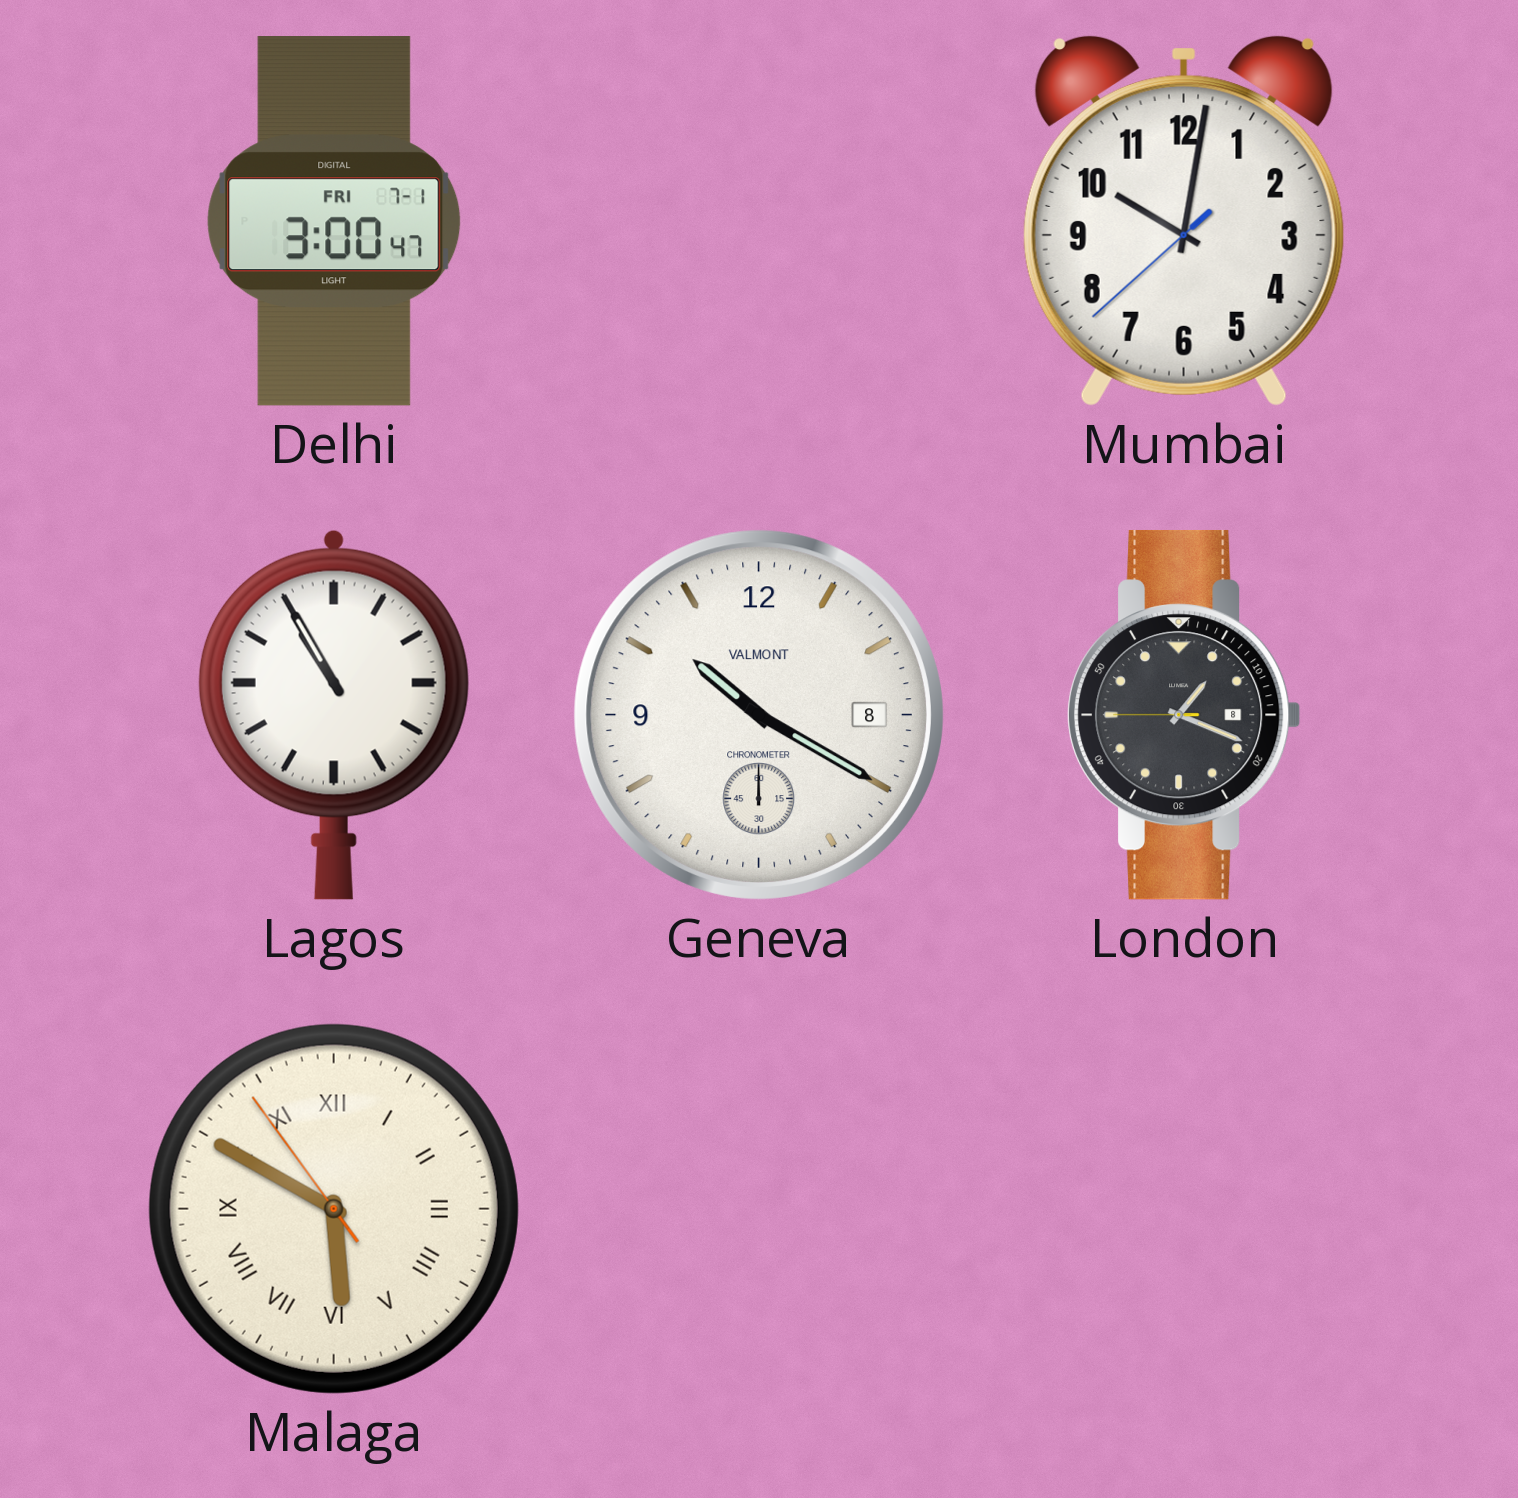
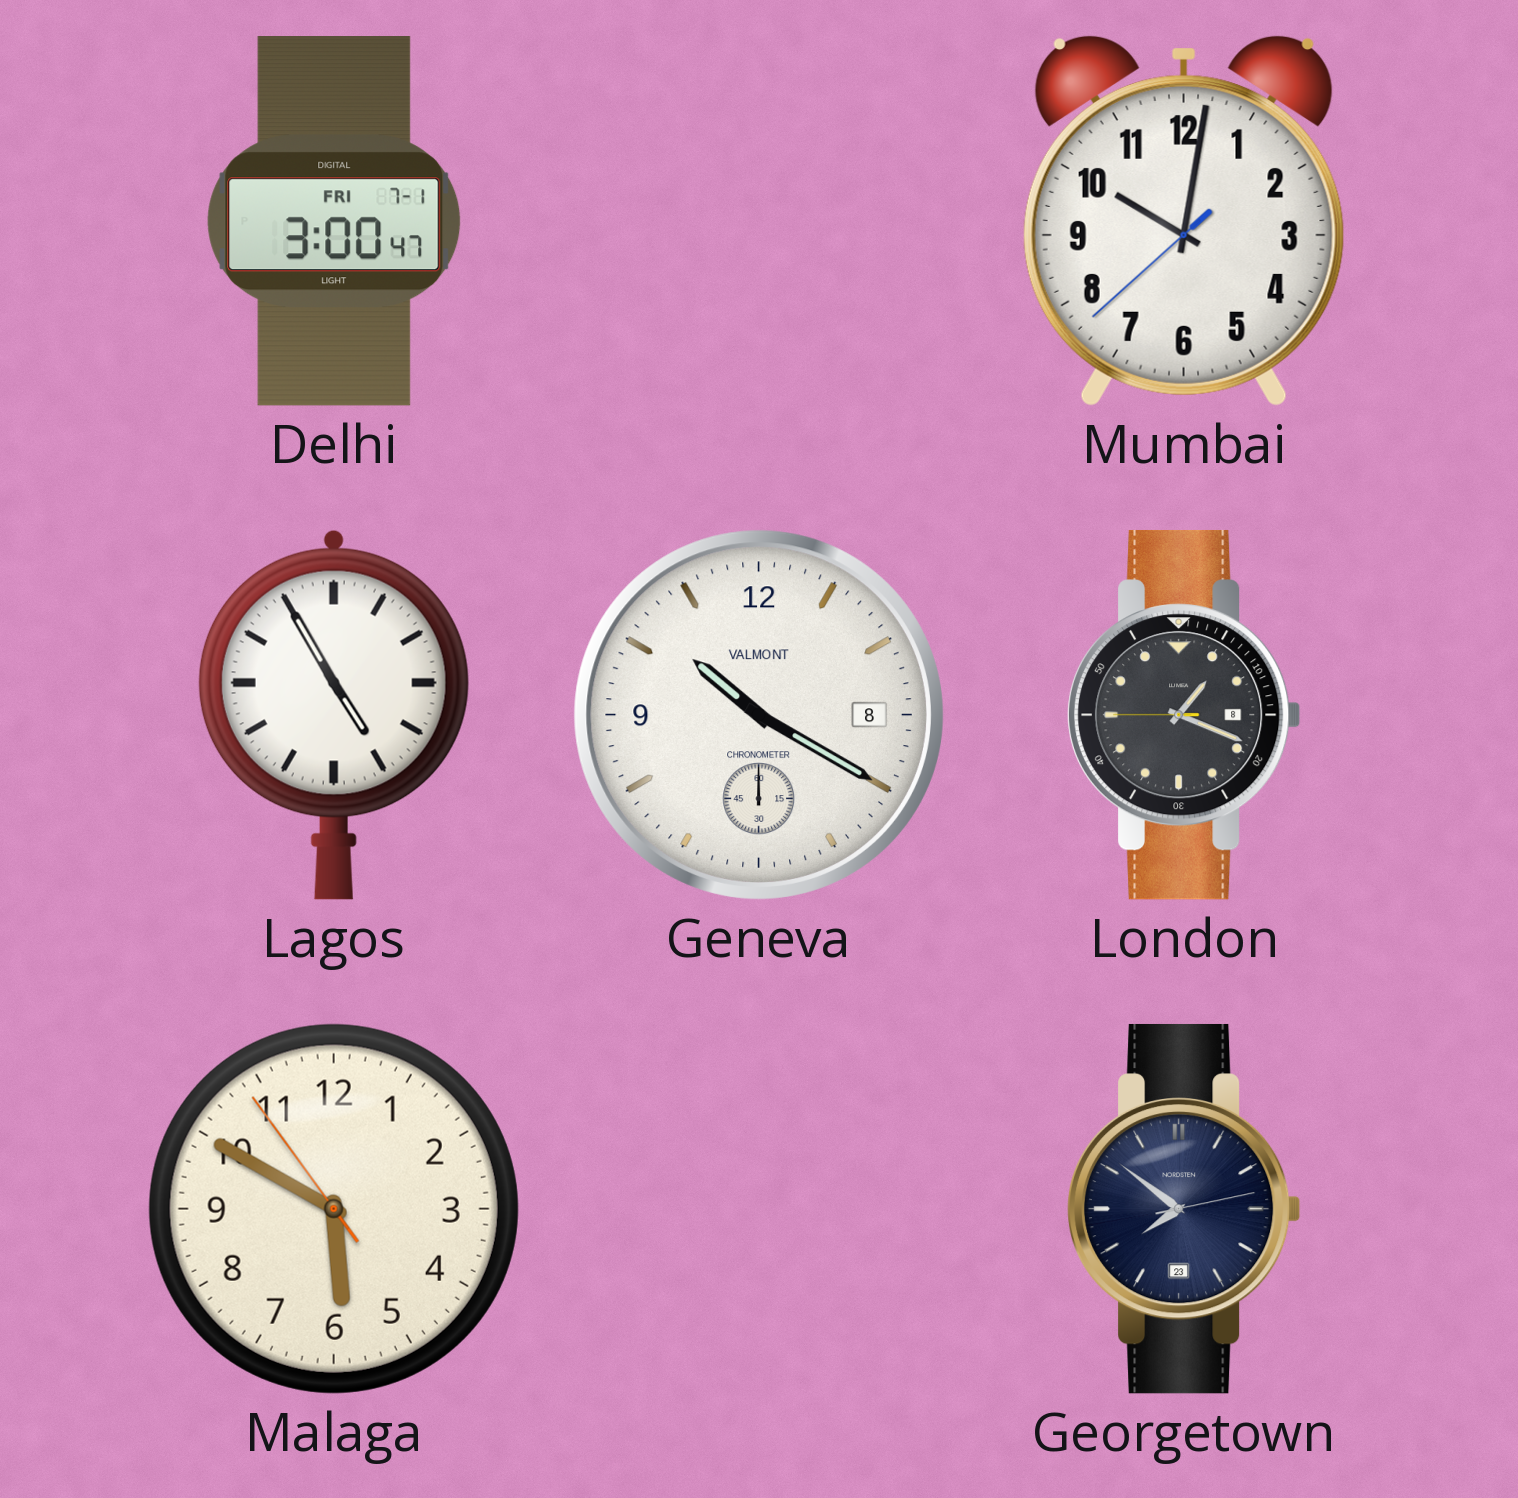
Lagos: 10:55 -> 4:55
Malaga numerals: Roman -> Arabic
Georgetown: none -> 7:51
